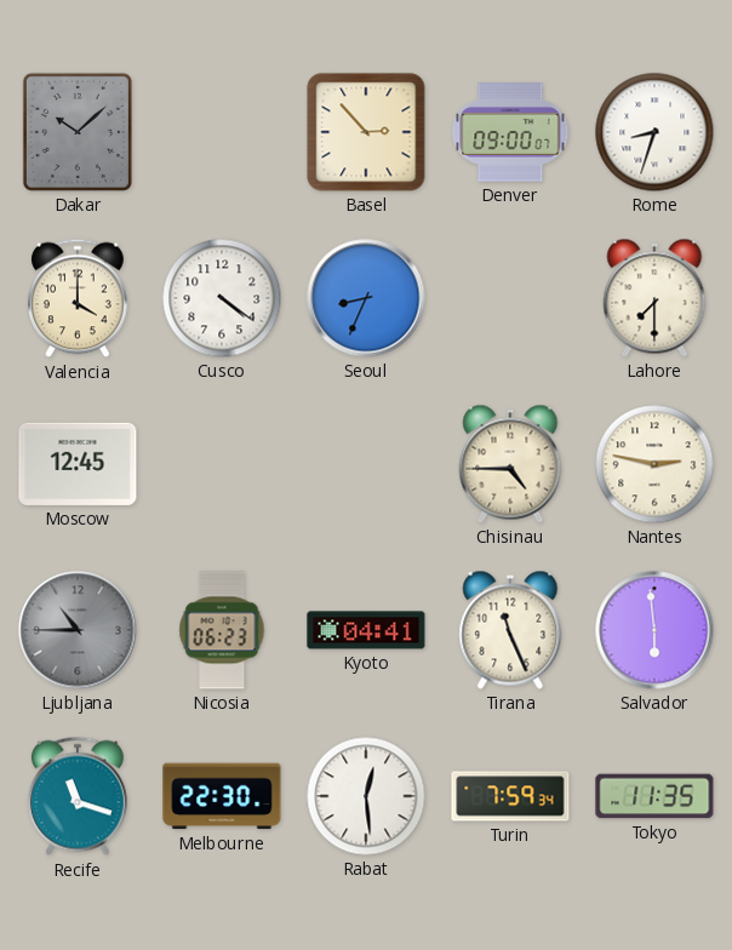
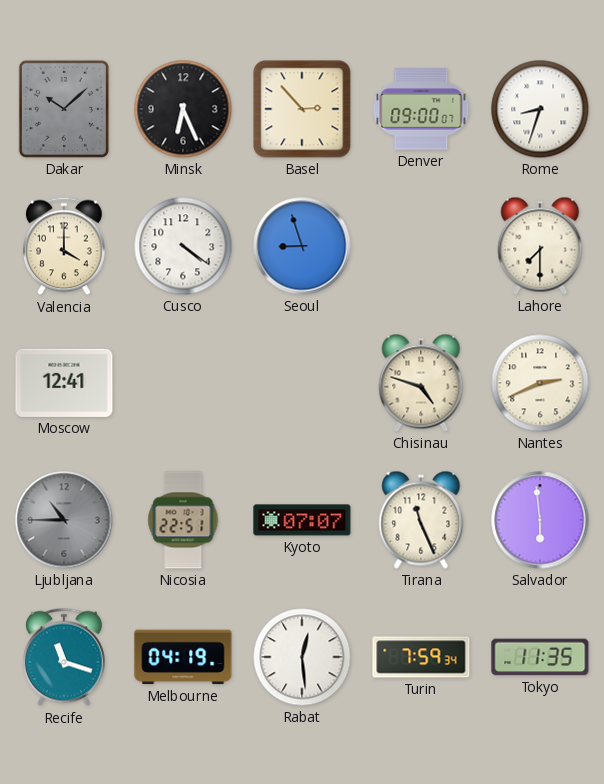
Minsk: none -> 6:26
Seoul: 8:34 -> 8:57
Moscow: 12:45 -> 12:41
Chisinau: 4:45 -> 4:48
Nantes: 2:47 -> 2:41
Nicosia: 06:23 -> 22:51
Kyoto: 04:41 -> 07:07
Melbourne: 22:30 -> 04:19
